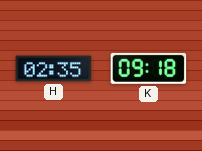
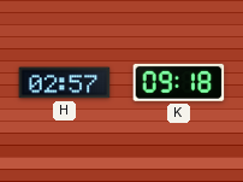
H: 02:35 -> 02:57
